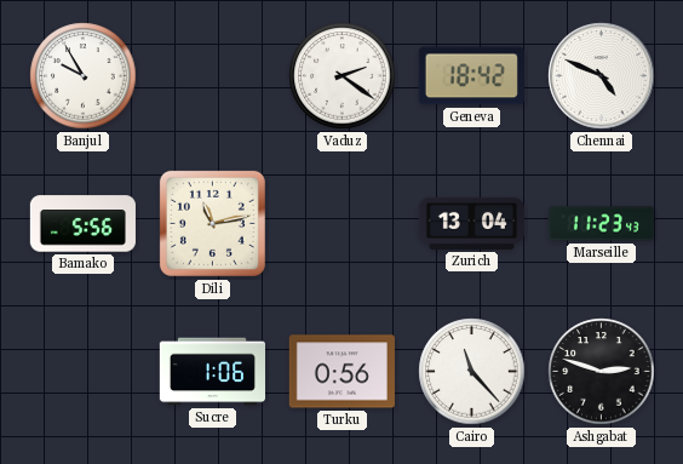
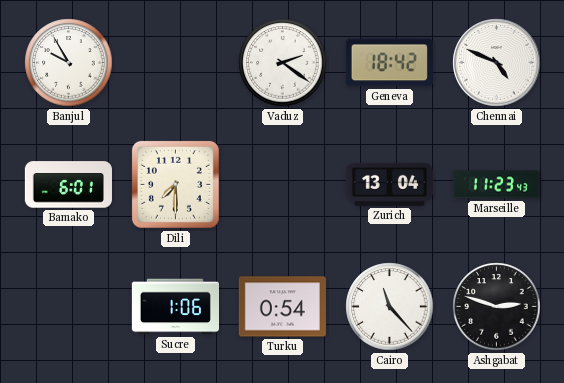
Bamako: 5:56 -> 6:01
Dili: 11:13 -> 7:30
Turku: 0:56 -> 0:54
